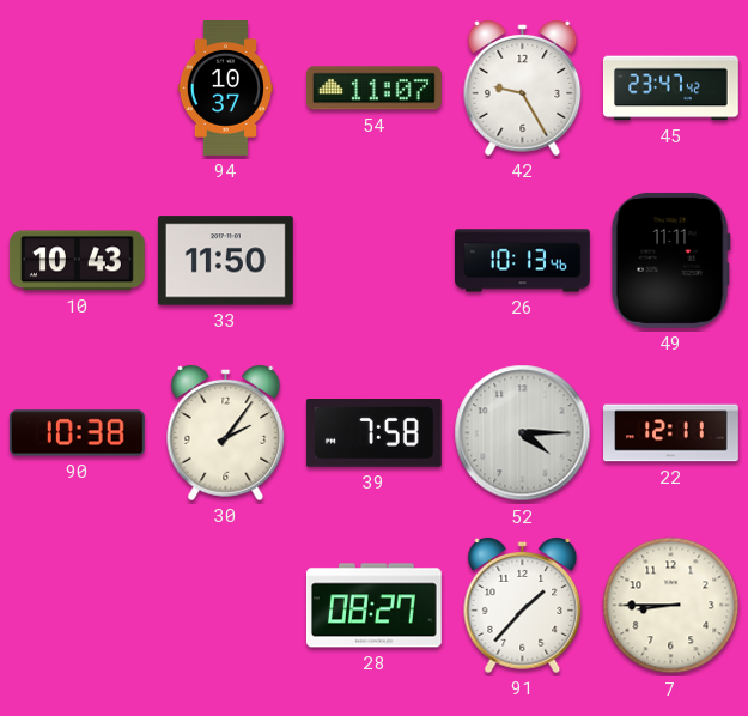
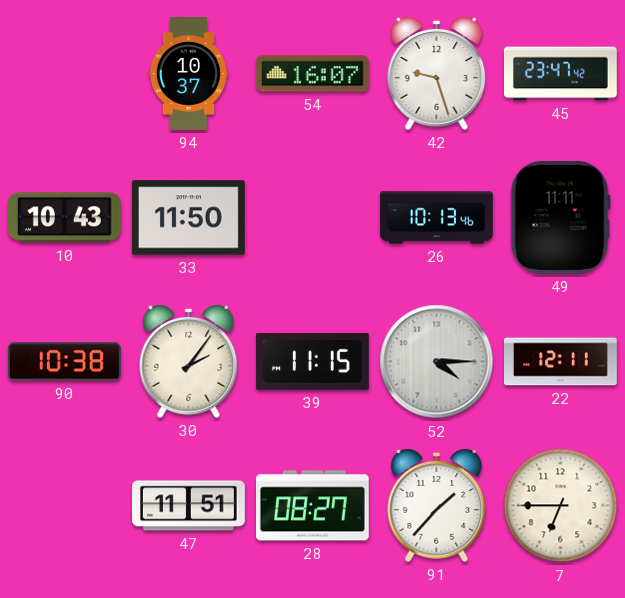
54: 11:07 -> 16:07
42: 9:25 -> 9:27
39: 7:58 -> 11:15
47: none -> 11:51
7: 8:45 -> 6:45
